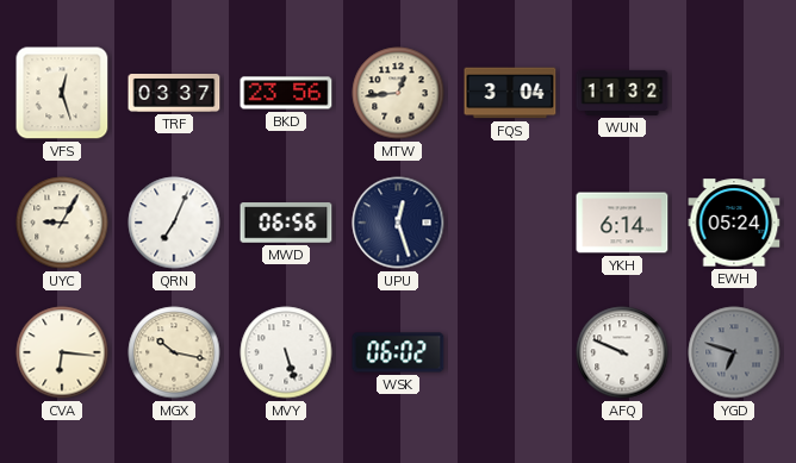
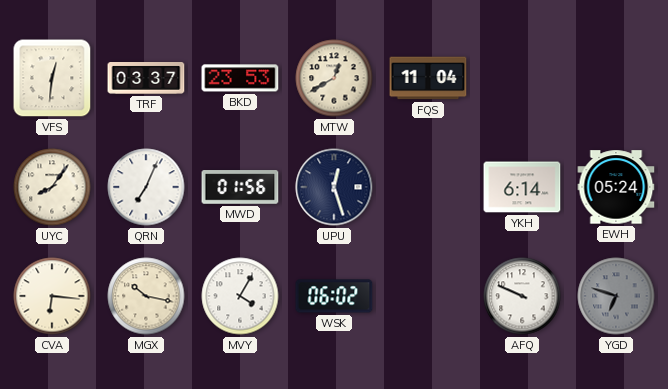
VFS: 12:27 -> 12:31
BKD: 23:56 -> 23:53
MTW: 12:44 -> 12:40
FQS: 3:04 -> 11:04
WUN: 11:32 -> none
UYC: 9:05 -> 8:06
MWD: 06:56 -> 01:56
MVY: 5:27 -> 4:05
